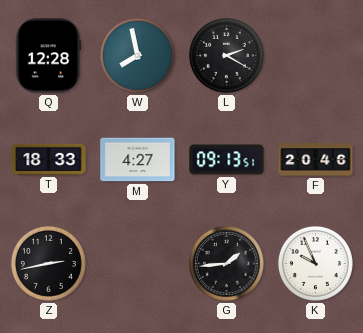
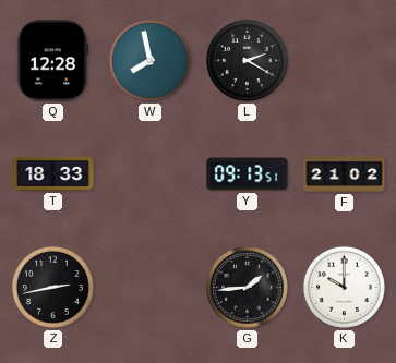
M: 4:27 -> none
F: 20:46 -> 21:02
K: 9:56 -> 10:00
